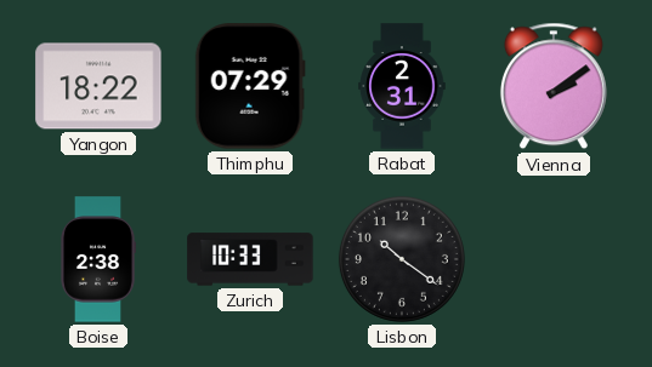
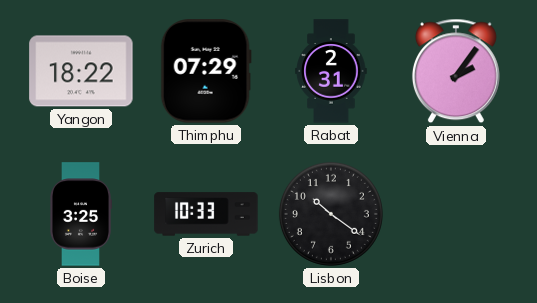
Vienna: 2:09 -> 2:06
Boise: 2:38 -> 3:25
